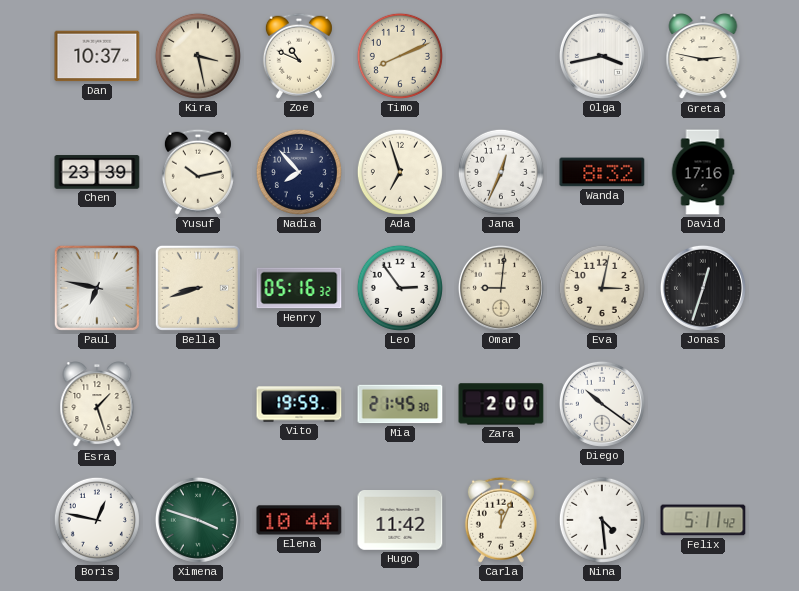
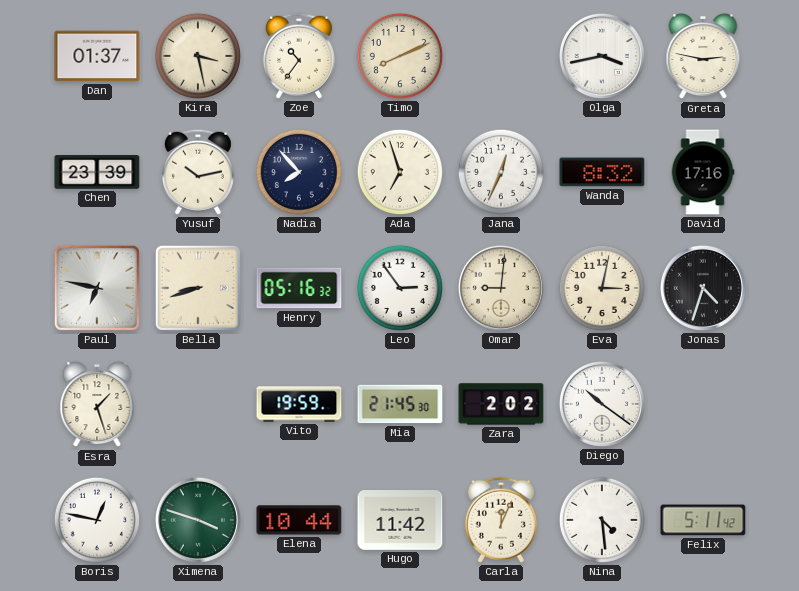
Dan: 10:37 -> 01:37
Zoe: 10:49 -> 10:36
Jonas: 12:33 -> 4:33
Zara: 2:00 -> 2:02
